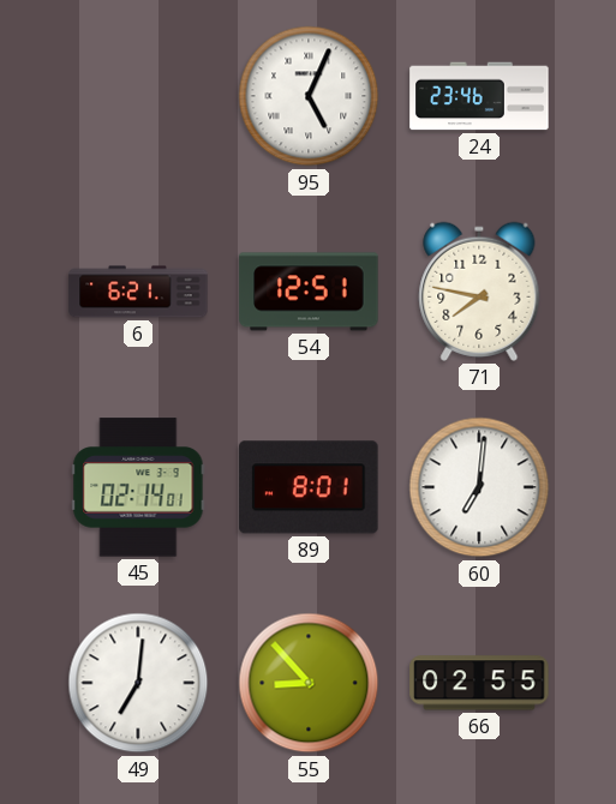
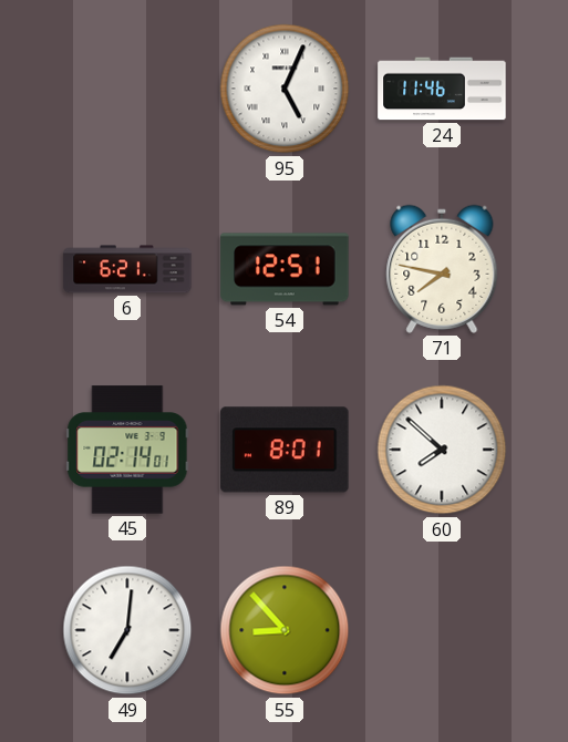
24: 23:46 -> 11:46
60: 7:01 -> 7:52
66: 02:55 -> none
